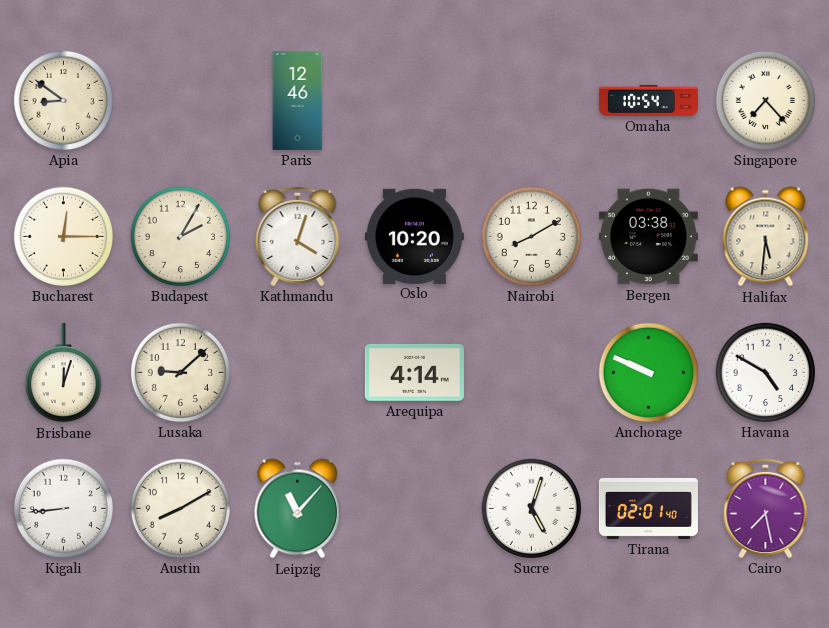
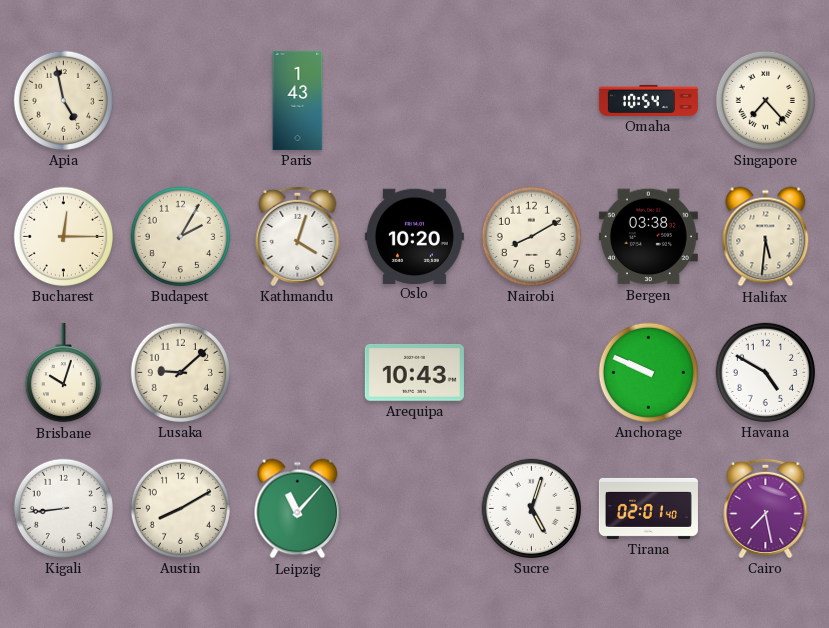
Apia: 8:51 -> 4:58
Paris: 12:46 -> 1:43
Brisbane: 12:03 -> 10:03
Arequipa: 4:14 -> 10:43
